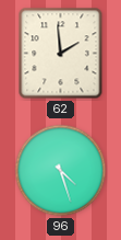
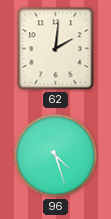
62: 1:59 -> 2:01
